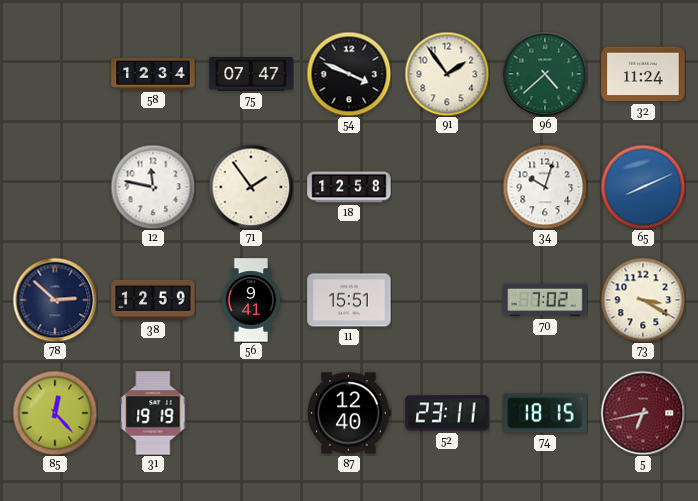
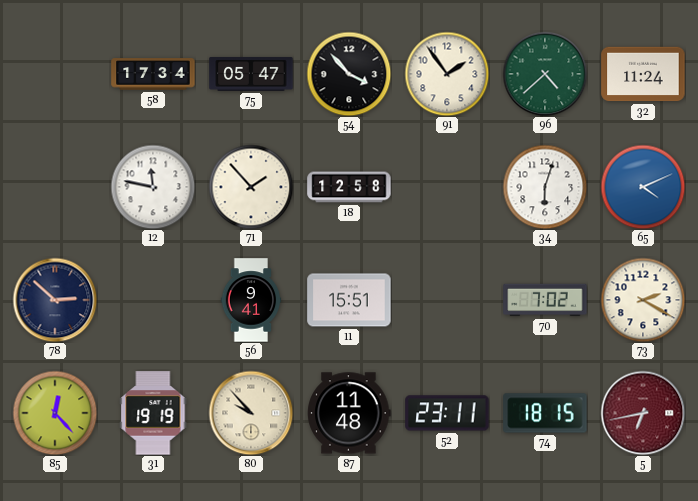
58: 12:34 -> 17:34
75: 07:47 -> 05:47
54: 3:49 -> 3:53
71: 1:54 -> 1:53
34: 10:03 -> 6:03
65: 8:11 -> 4:11
38: 12:59 -> none
73: 3:20 -> 2:20
80: none -> 9:53
87: 12:40 -> 11:48
